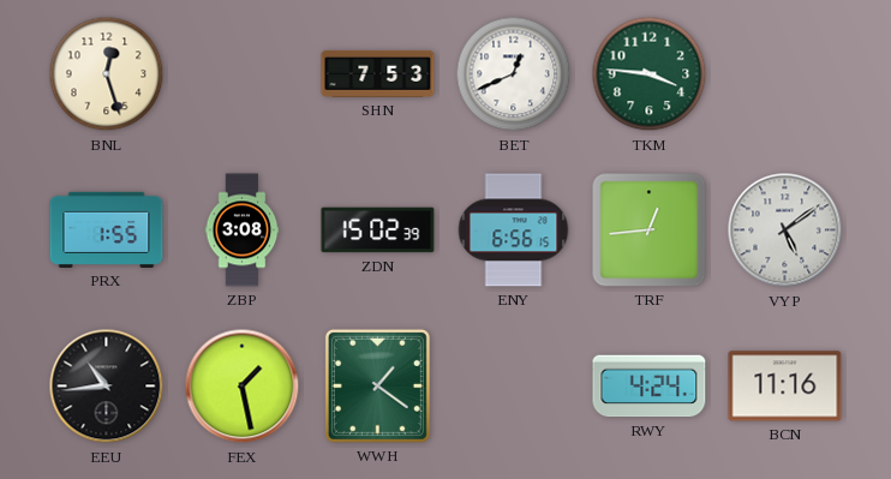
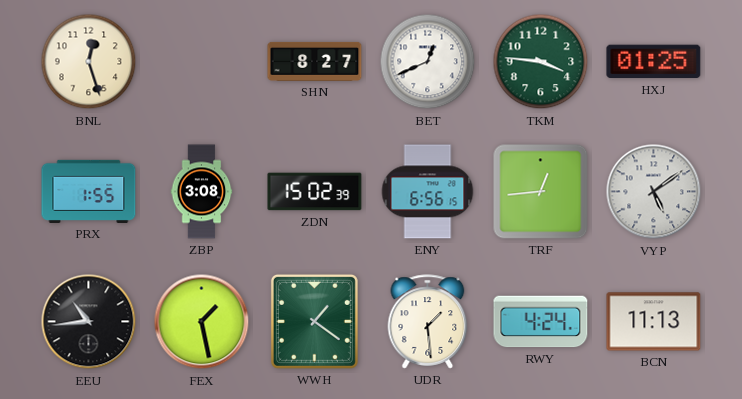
SHN: 7:53 -> 8:27
HXJ: none -> 01:25
UDR: none -> 1:29
BCN: 11:16 -> 11:13
